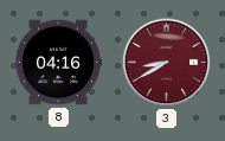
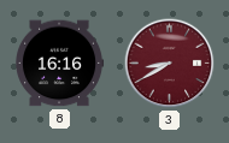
8: 04:16 -> 16:16
